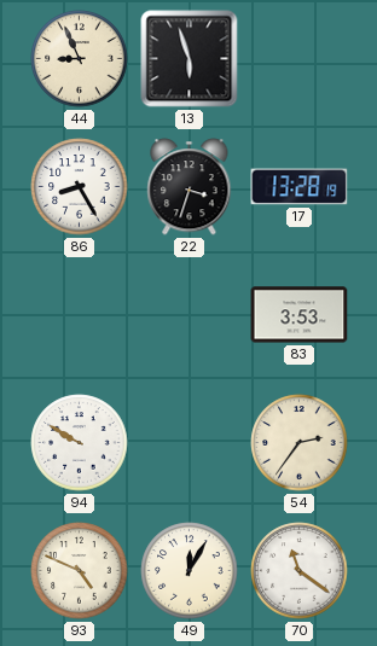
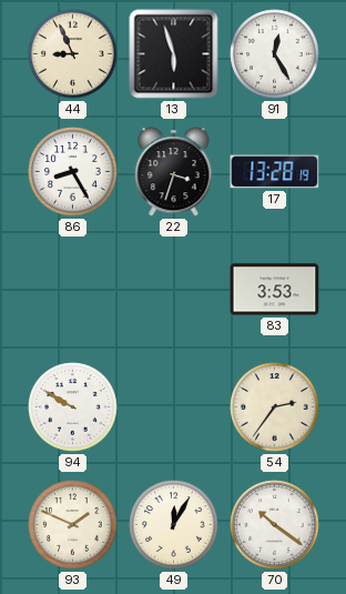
91: none -> 12:25
93: 4:49 -> 1:49
70: 11:21 -> 10:21
